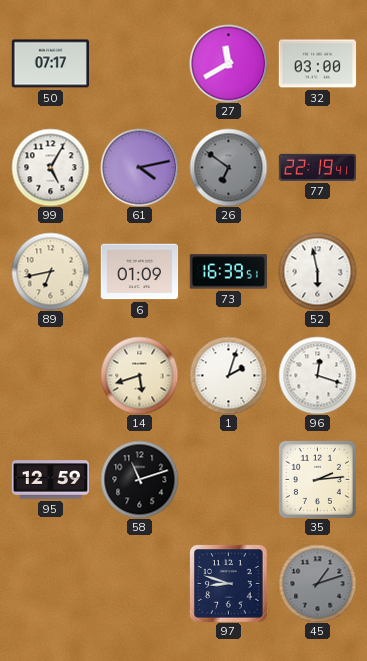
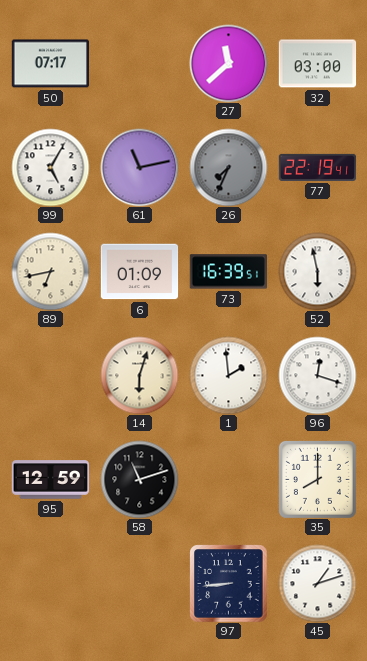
27: 11:40 -> 11:38
61: 4:13 -> 11:13
26: 6:51 -> 7:34
14: 5:42 -> 6:03
1: 2:03 -> 1:59
35: 2:14 -> 8:00
97: 8:48 -> 8:44
45 dial: grey -> white
